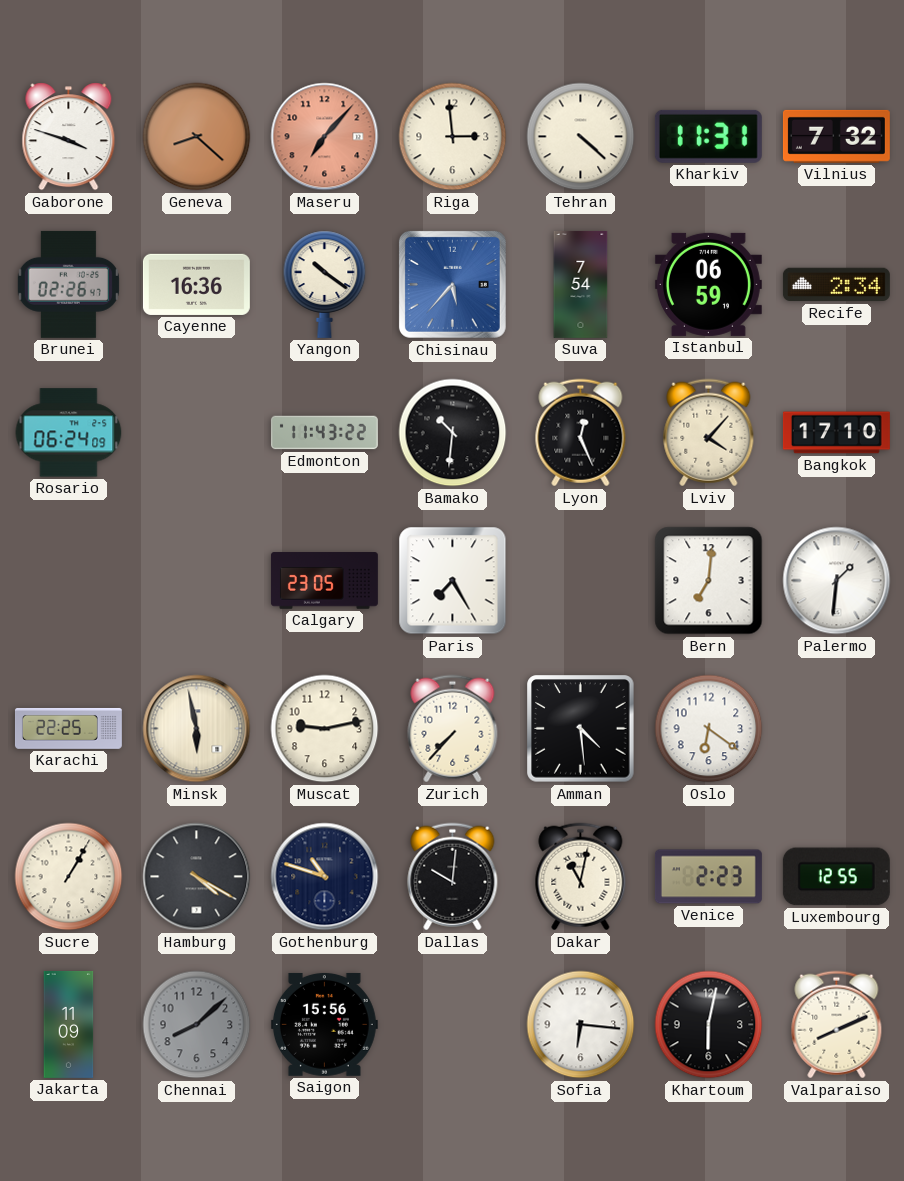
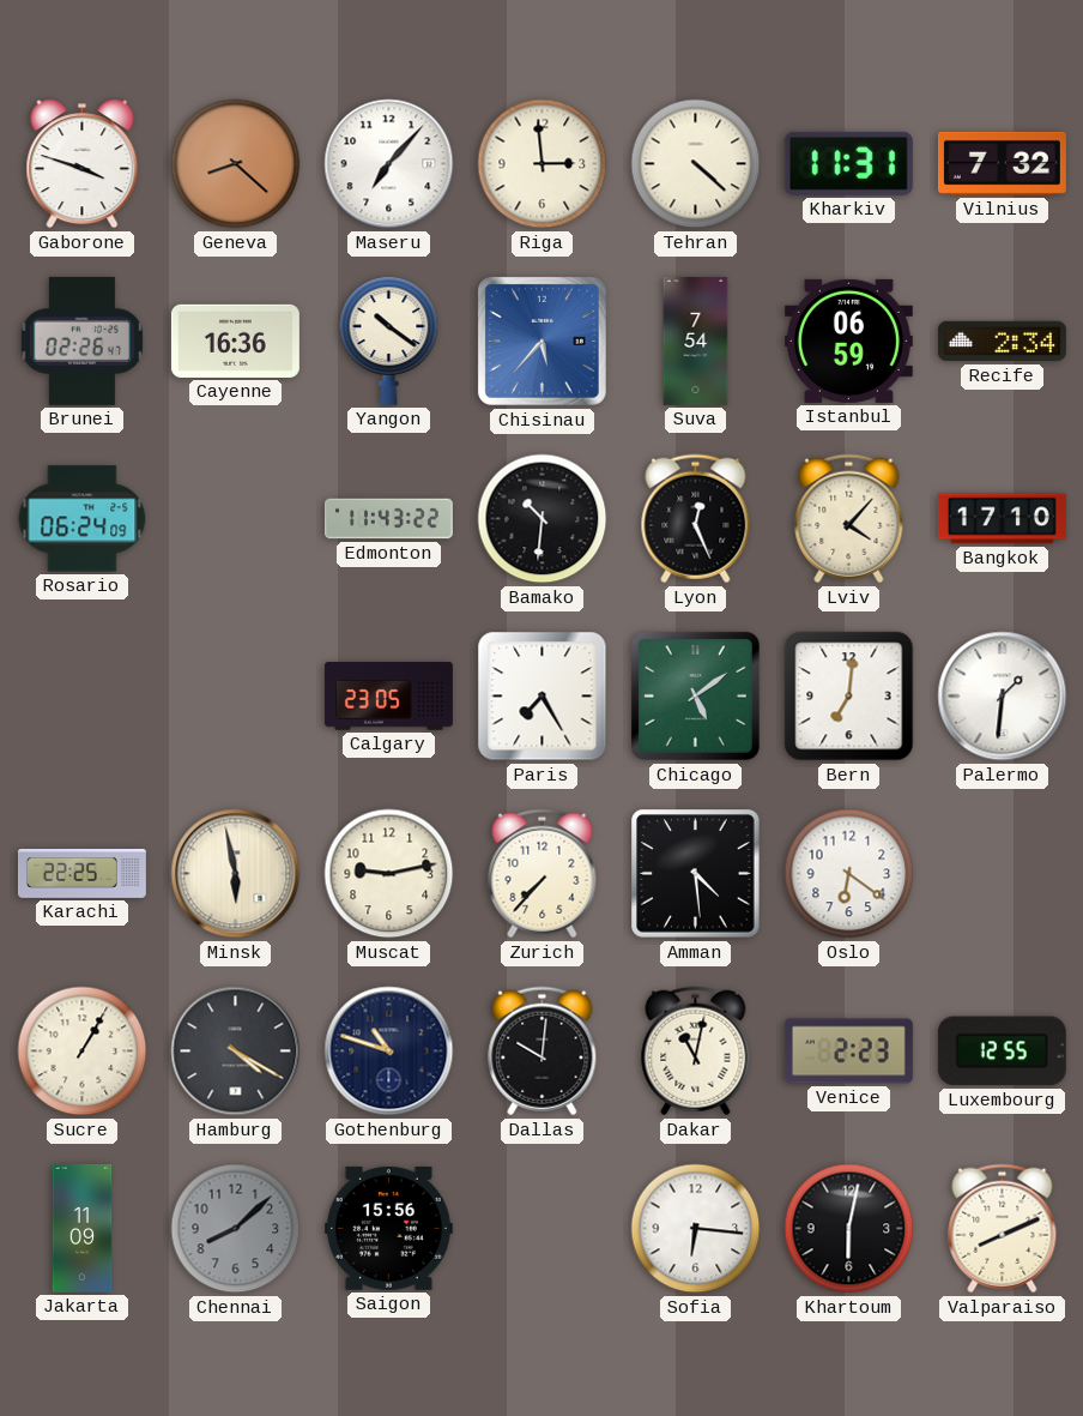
Maseru dial: salmon -> white
Chicago: none -> 5:09
